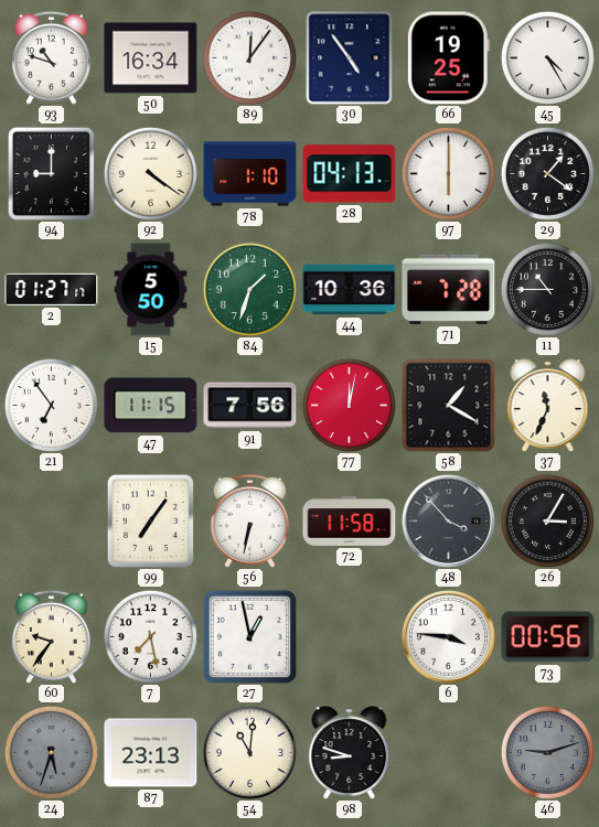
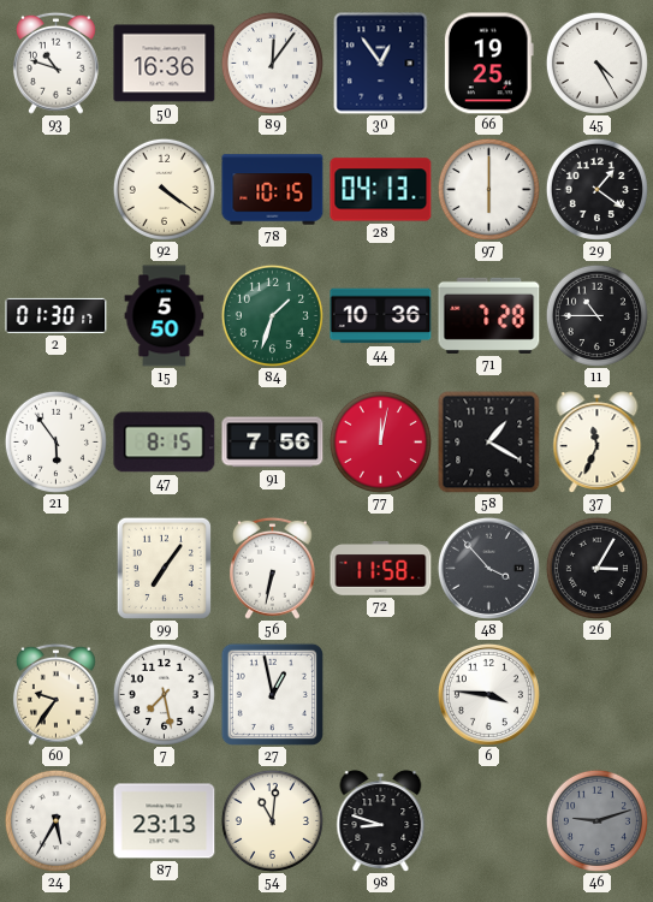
50: 16:34 -> 16:36
30: 4:54 -> 12:54
94: 9:00 -> none
78: 1:10 -> 10:15
2: 01:27 -> 01:30
21: 6:54 -> 5:54
47: 11:15 -> 8:15
73: 00:56 -> none
24: 5:33 -> 5:35
24 dial: grey -> white
